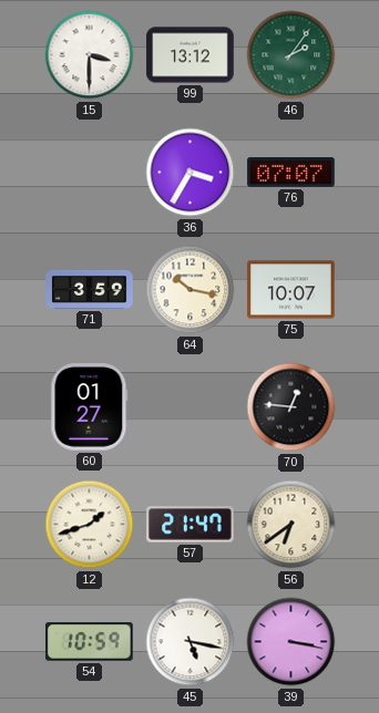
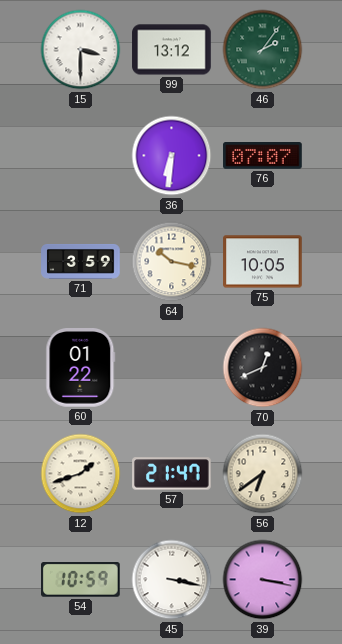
36: 3:35 -> 6:31
75: 10:07 -> 10:05
60: 01:27 -> 01:22
70: 12:46 -> 12:41
45: 5:17 -> 3:17
